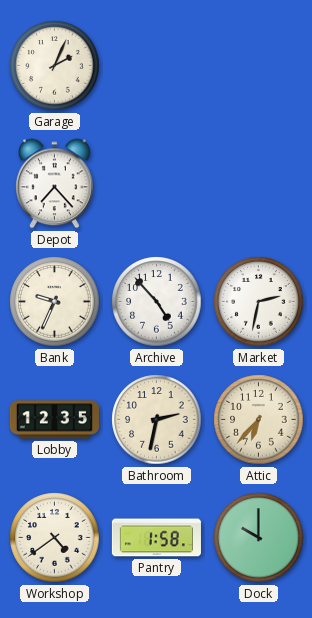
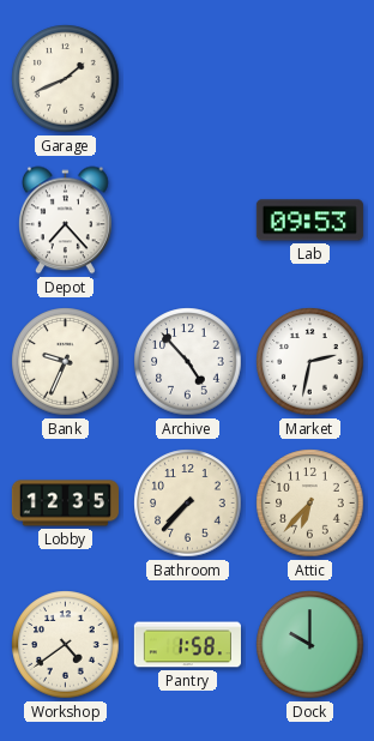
Garage: 2:04 -> 1:41
Lab: none -> 09:53
Bathroom: 2:32 -> 7:37
